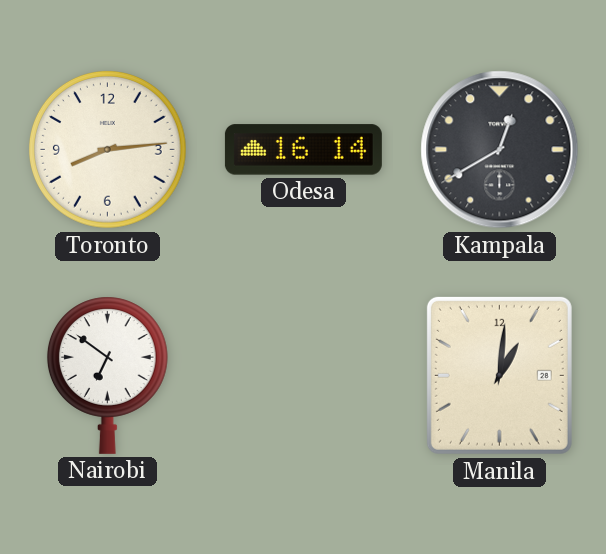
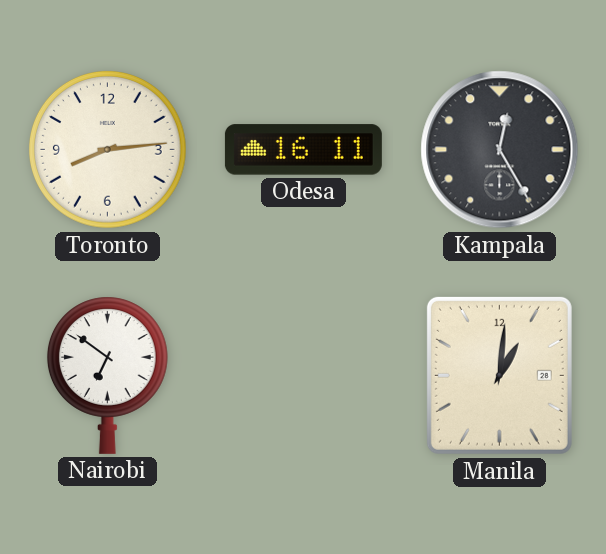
Odesa: 16:14 -> 16:11
Kampala: 12:40 -> 12:25
